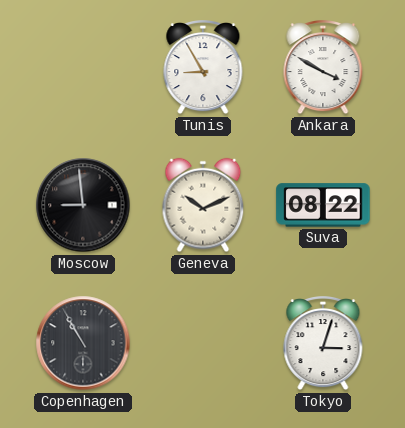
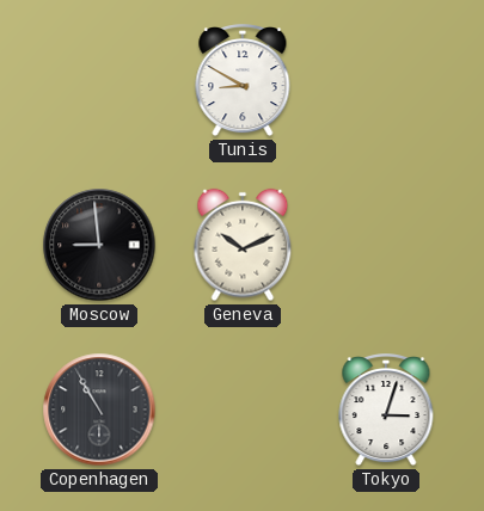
Tunis: 8:55 -> 8:50
Ankara: 3:50 -> none
Suva: 08:22 -> none
